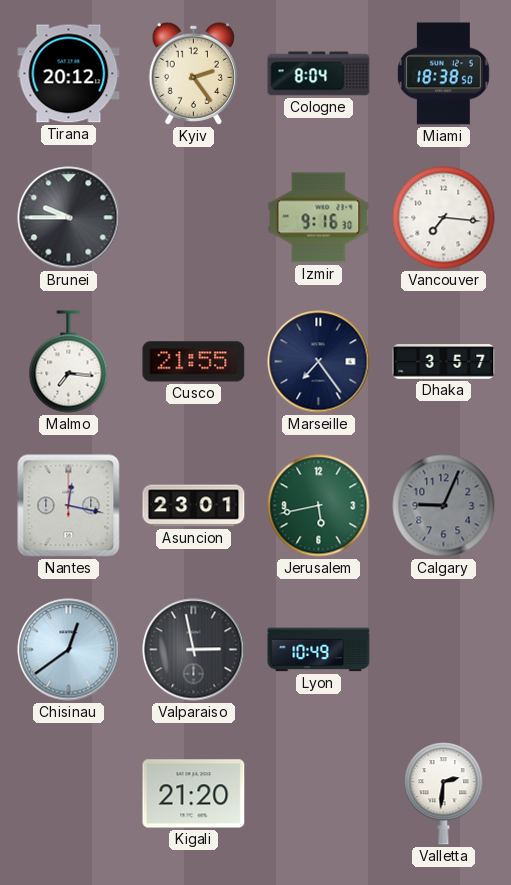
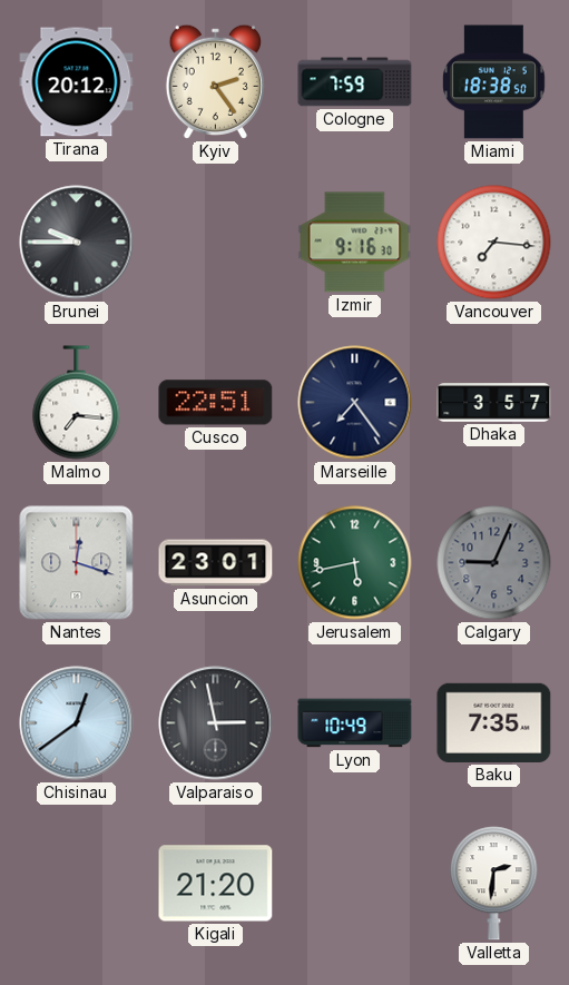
Cologne: 8:04 -> 7:59
Cusco: 21:55 -> 22:51
Nantes: 12:17 -> 12:18
Baku: none -> 7:35
